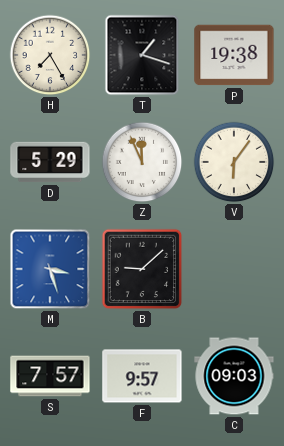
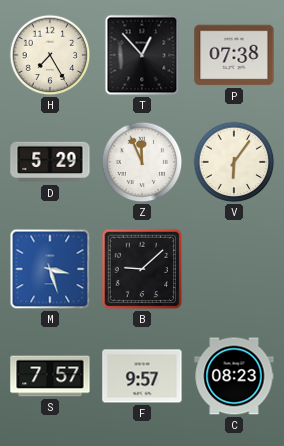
T: 1:18 -> 12:53
P: 19:38 -> 07:38
C: 09:03 -> 08:23
